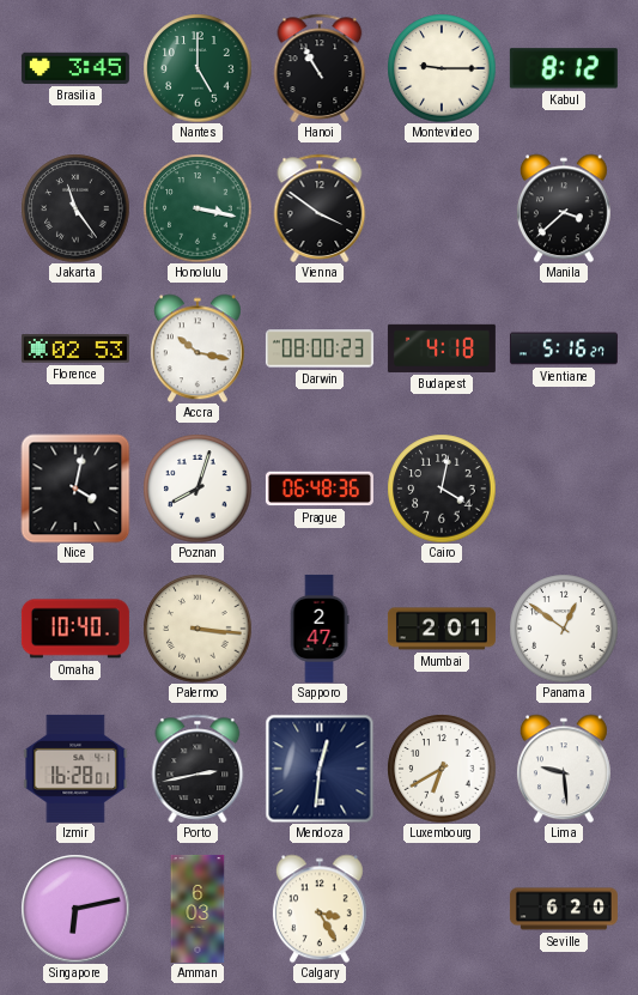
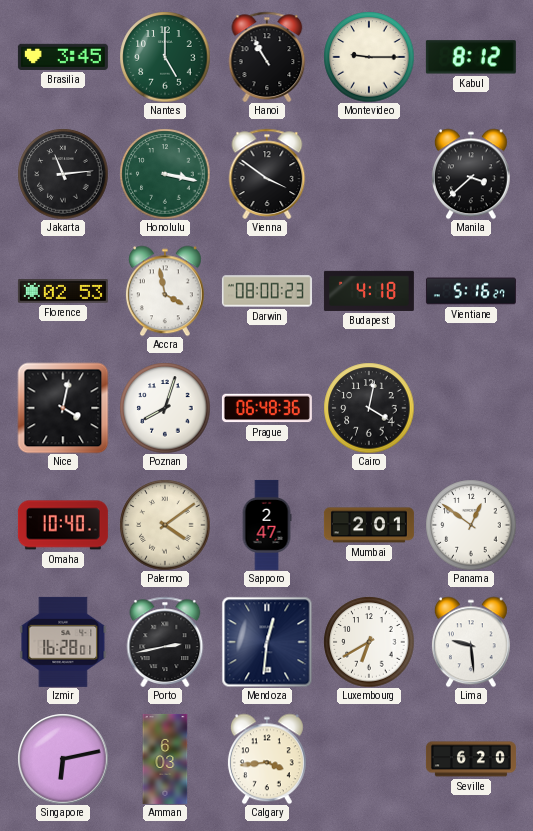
Jakarta: 11:24 -> 11:14
Accra: 10:17 -> 3:58
Palermo: 3:16 -> 4:09
Calgary: 3:25 -> 3:44
